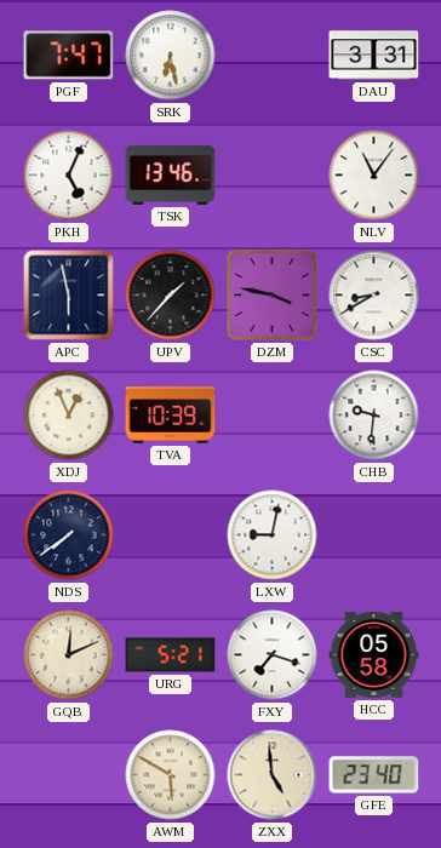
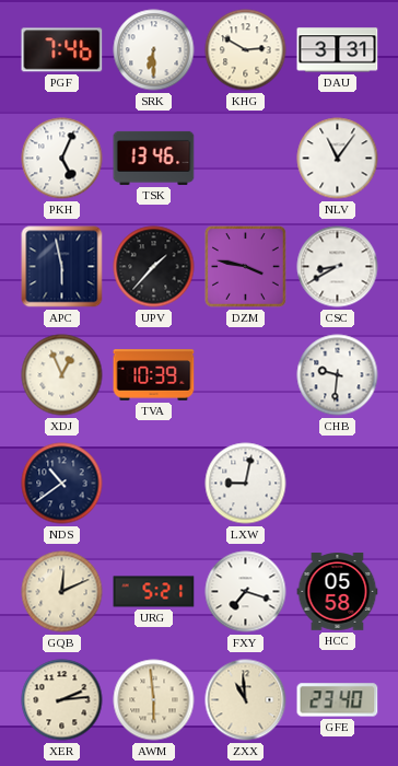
PGF: 7:47 -> 7:46
SRK: 6:28 -> 6:30
KHG: none -> 2:50
NDS: 7:39 -> 10:39
XER: none -> 2:14
AWM: 5:50 -> 5:59
ZXX: 4:59 -> 10:59
